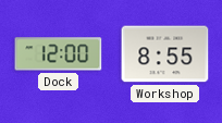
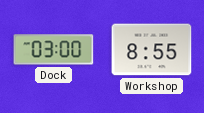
Dock: 12:00 -> 03:00
